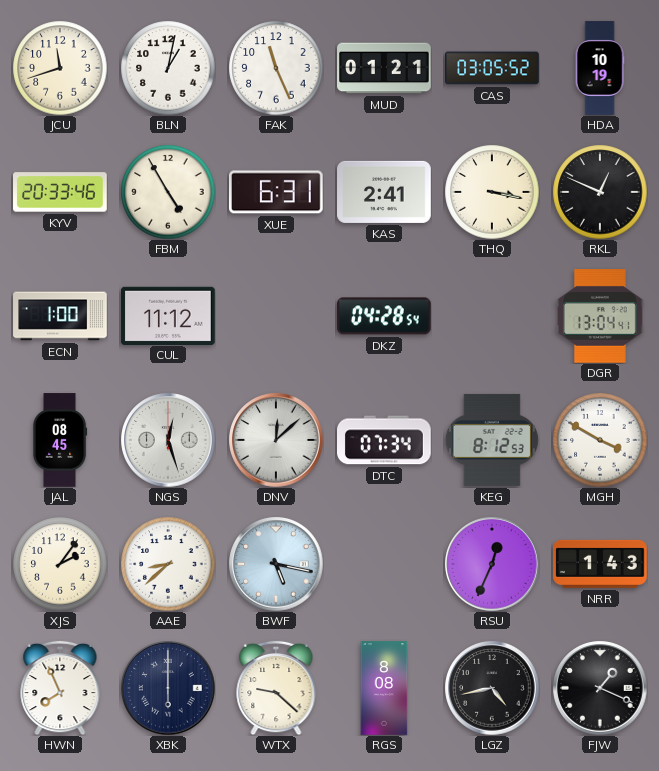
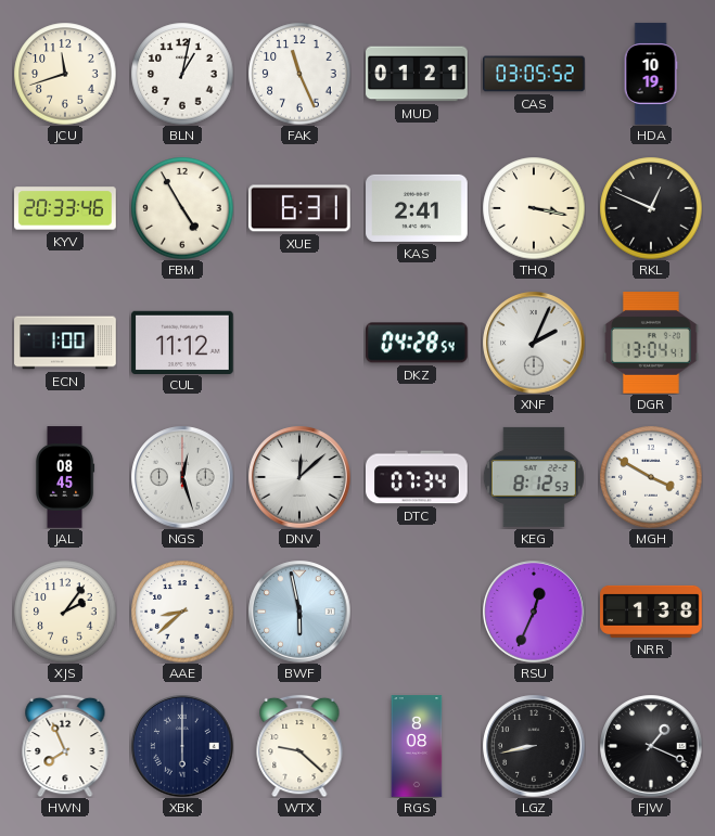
XNF: none -> 2:04
BWF: 5:17 -> 5:58
NRR: 1:43 -> 1:38
LGZ: 4:43 -> 8:43
